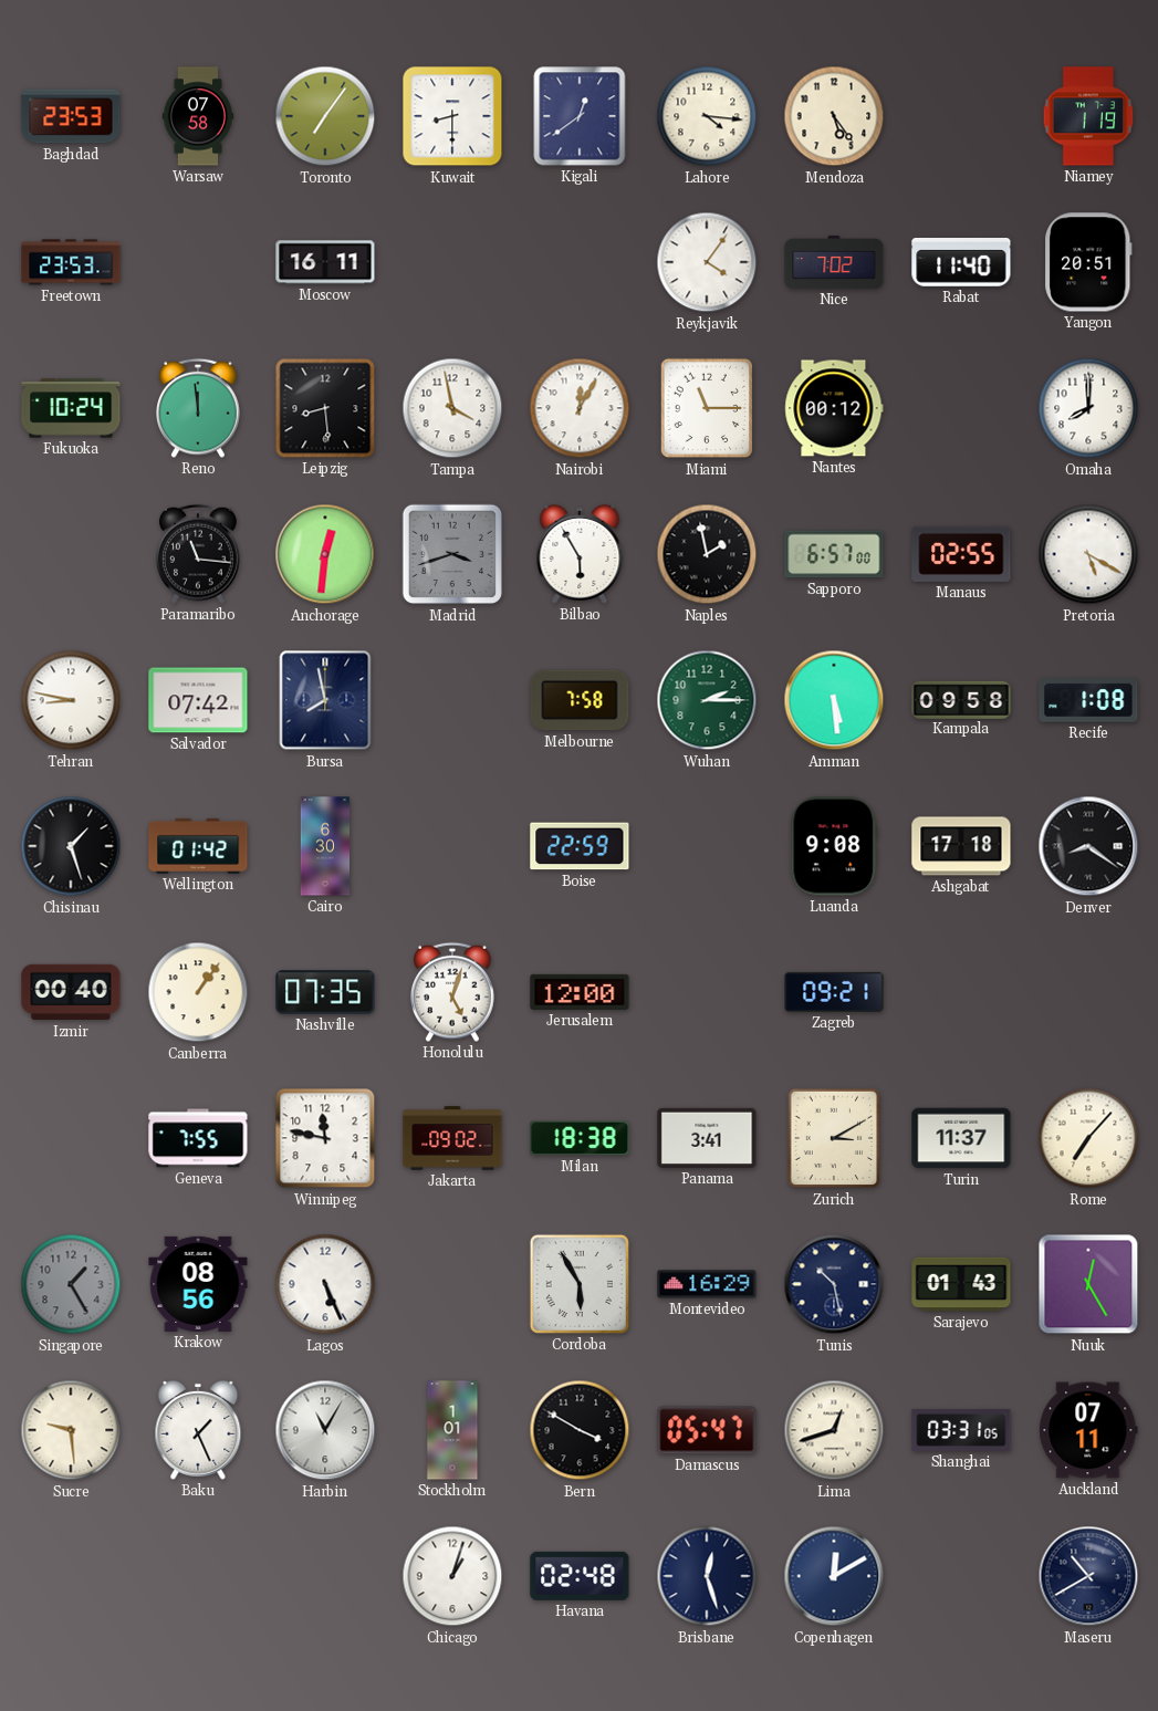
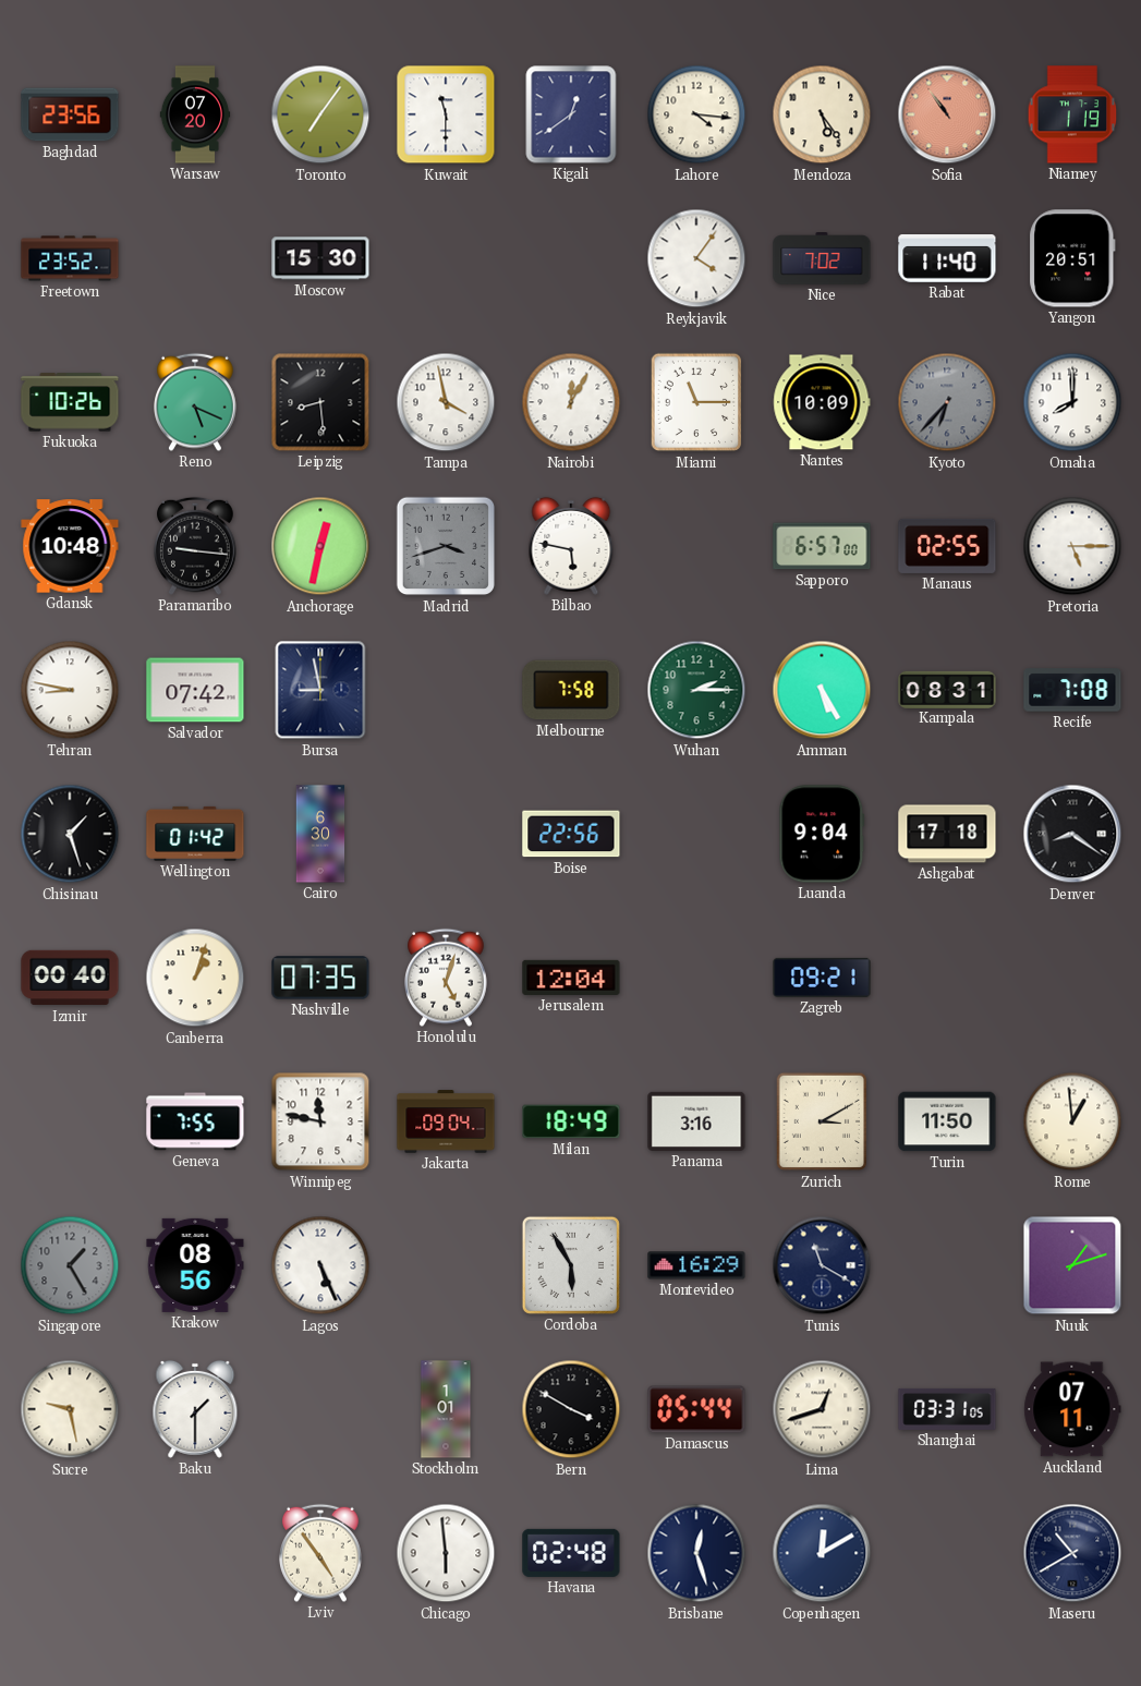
Baghdad: 23:53 -> 23:56
Warsaw: 07:58 -> 07:20
Kuwait: 8:30 -> 11:30
Sofia: none -> 10:54
Freetown: 23:53 -> 23:52
Moscow: 16:11 -> 15:30
Fukuoka: 10:24 -> 10:26
Reno: 11:59 -> 5:19
Nantes: 00:12 -> 10:09
Kyoto: none -> 6:37
Gdansk: none -> 10:48
Paramaribo: 11:16 -> 9:16
Anchorage: 12:31 -> 12:32
Bilbao: 5:55 -> 5:47
Naples: 1:58 -> none
Pretoria: 5:20 -> 5:15
Bursa: 7:58 -> 8:58
Amman: 5:29 -> 5:25
Kampala: 09:58 -> 08:31
Recife: 1:08 -> 7:08
Boise: 22:59 -> 22:56
Luanda: 9:08 -> 9:04
Canberra: 1:06 -> 1:03
Jerusalem: 12:00 -> 12:04
Jakarta: 09:02 -> 09:04
Milan: 18:38 -> 18:49
Panama: 3:41 -> 3:16
Turin: 11:37 -> 11:50
Rome: 7:07 -> 12:59
Tunis: 10:28 -> 11:20
Sarajevo: 01:43 -> none
Nuuk: 12:25 -> 1:12
Sucre: 9:29 -> 9:28
Baku: 1:26 -> 1:30
Harbin: 11:05 -> none
Damascus: 05:47 -> 05:44
Lviv: none -> 4:54
Chicago: 1:03 -> 5:59
